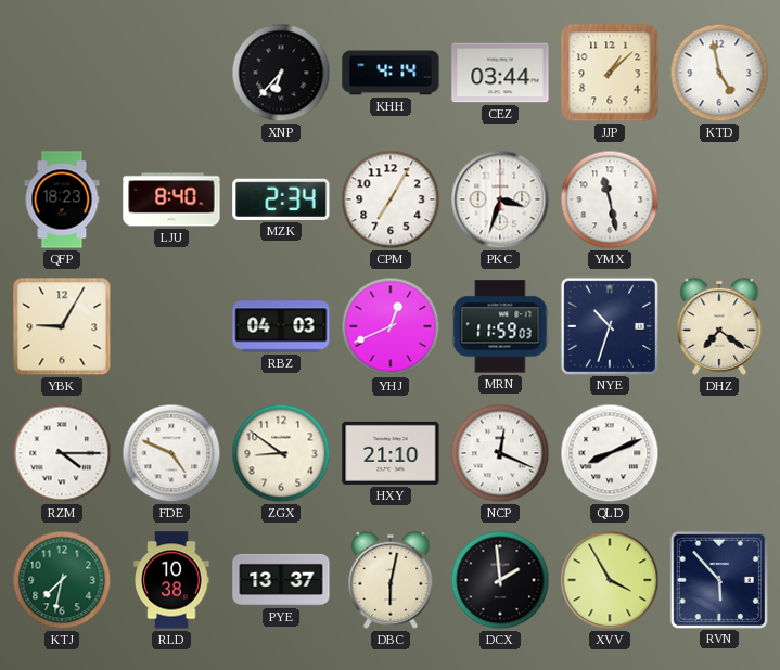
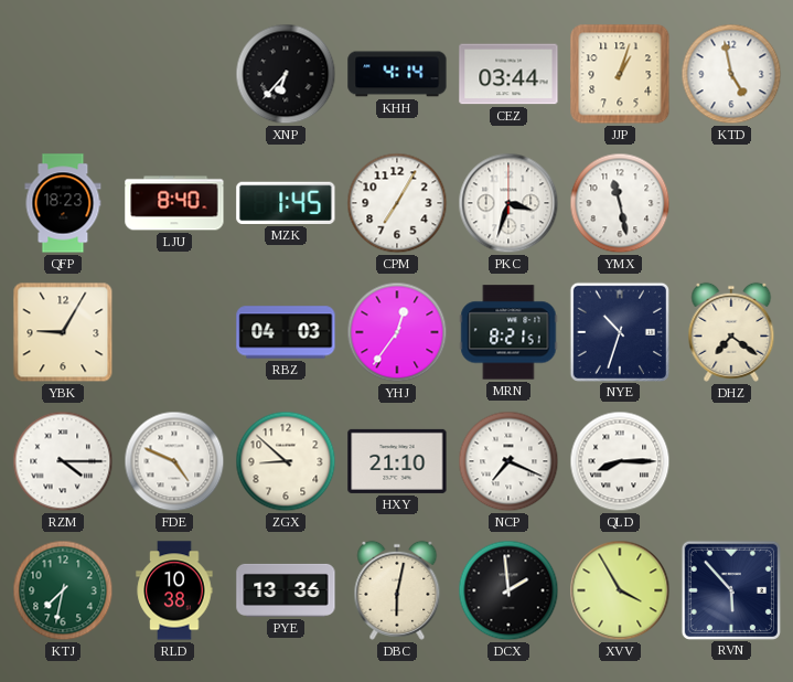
JJP: 1:08 -> 1:03
MZK: 2:34 -> 1:45
YHJ: 12:41 -> 12:36
MRN: 11:59 -> 8:21
ZGX: 8:51 -> 8:52
NCP: 12:19 -> 7:19
QLD: 8:11 -> 8:15
PYE: 13:37 -> 13:36
